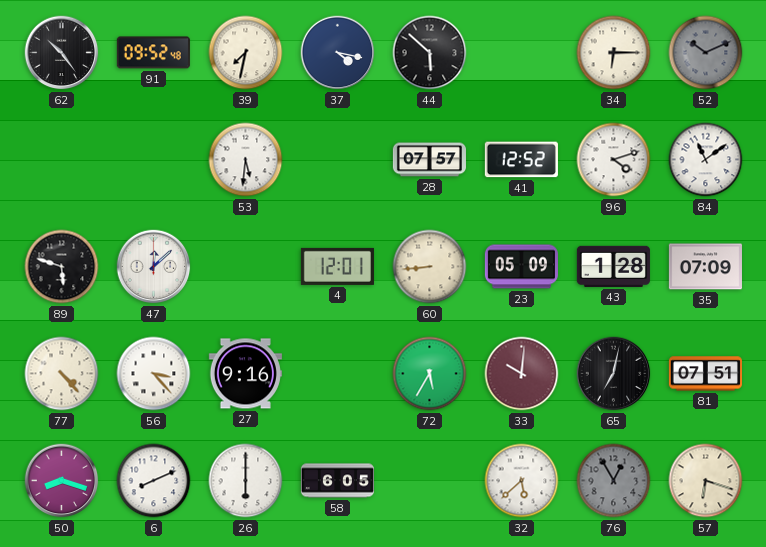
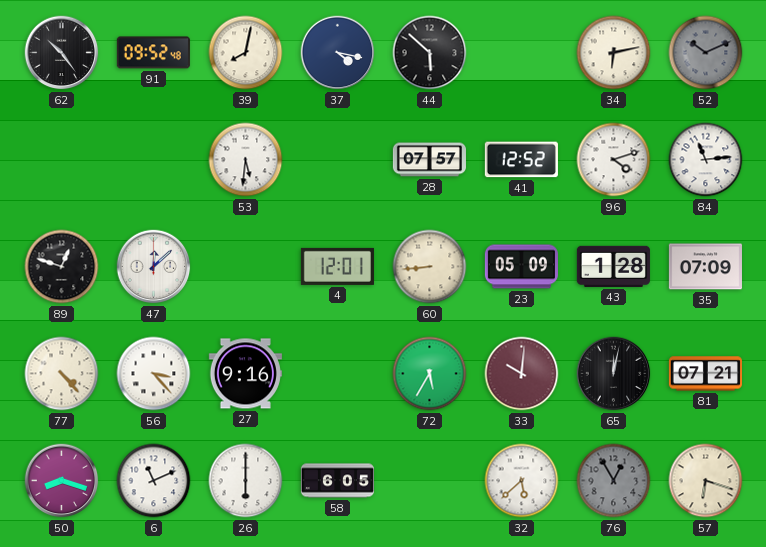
39: 7:32 -> 8:02
34: 6:15 -> 6:13
84: 11:09 -> 11:14
89: 5:48 -> 12:48
65: 7:02 -> 12:02
81: 07:51 -> 07:21
6: 8:11 -> 11:11
